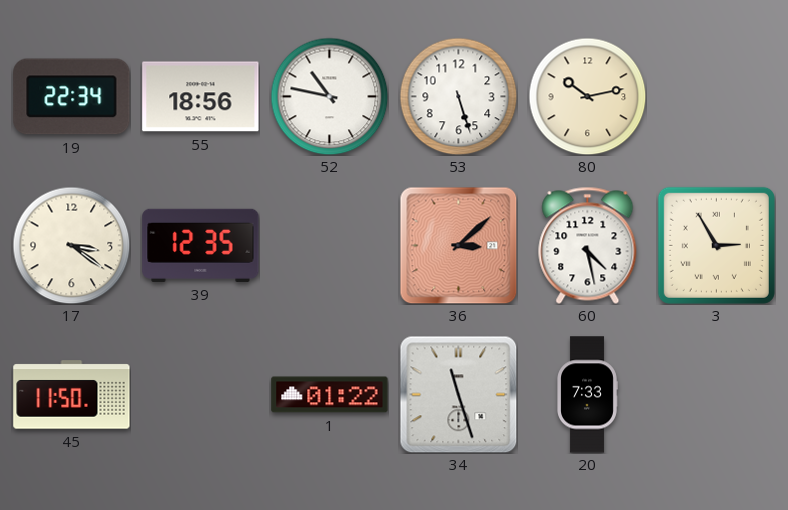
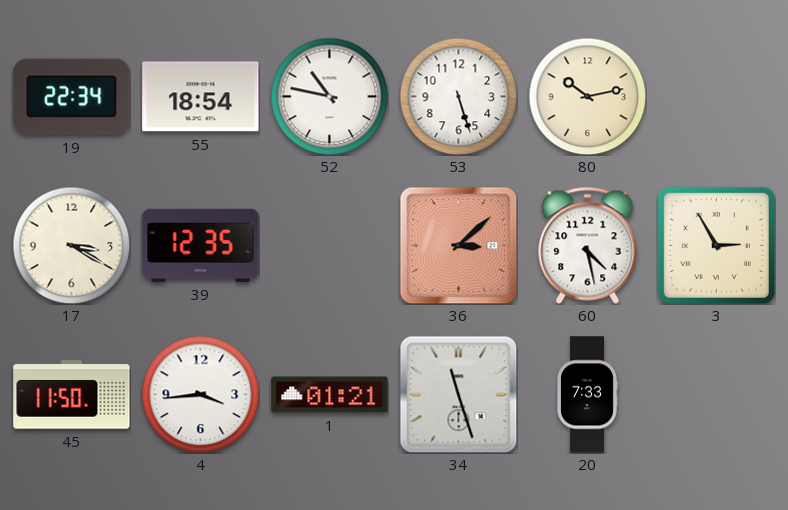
55: 18:56 -> 18:54
17: 3:21 -> 3:20
4: none -> 3:44
1: 01:22 -> 01:21
